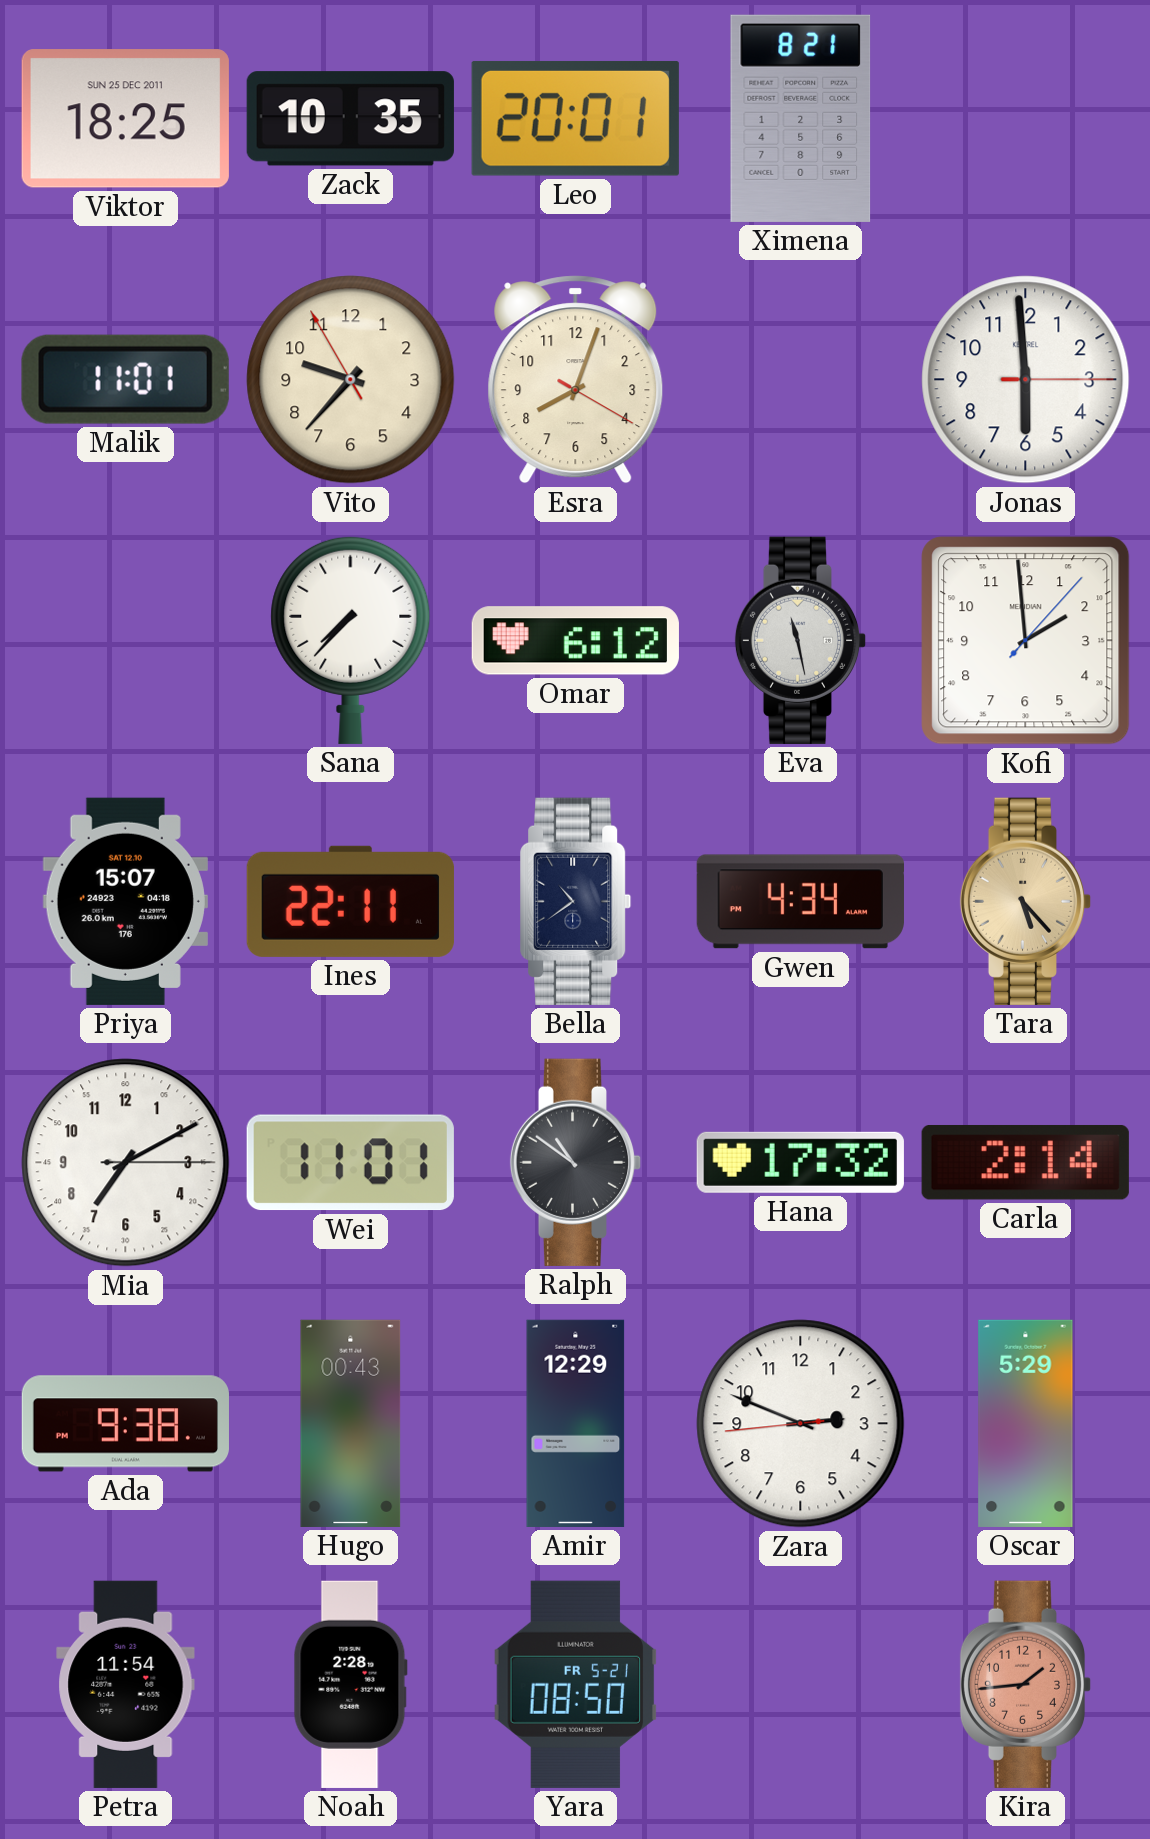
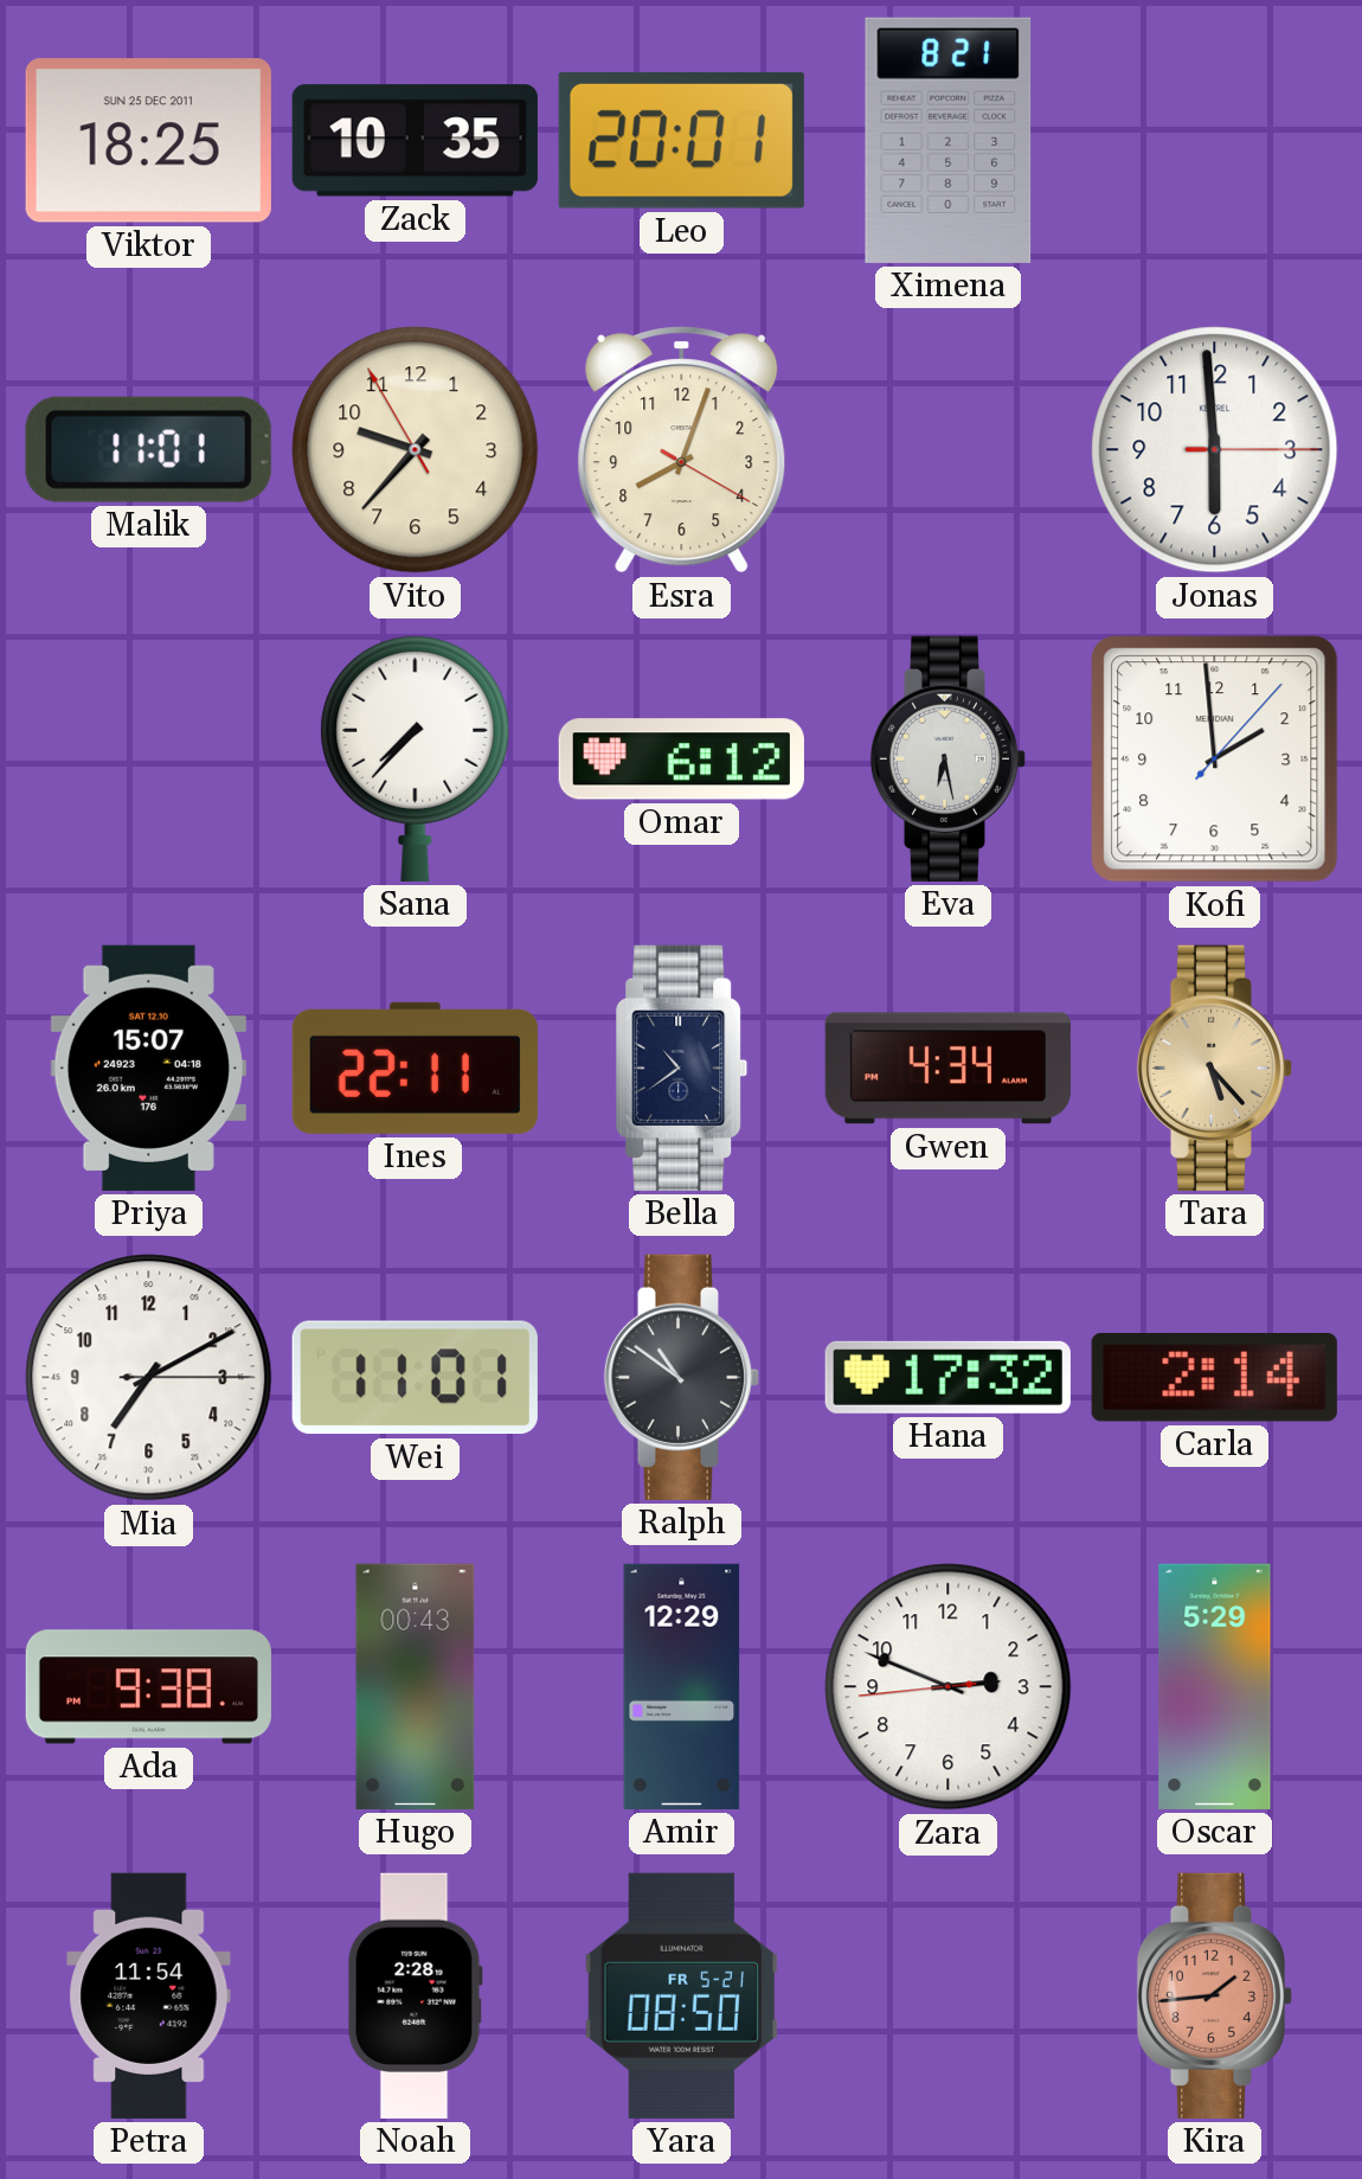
Eva: 11:28 -> 6:28
